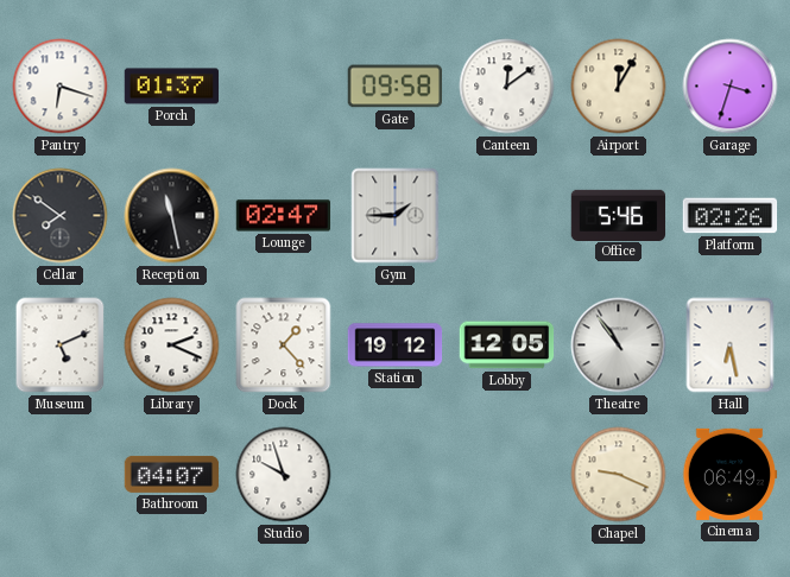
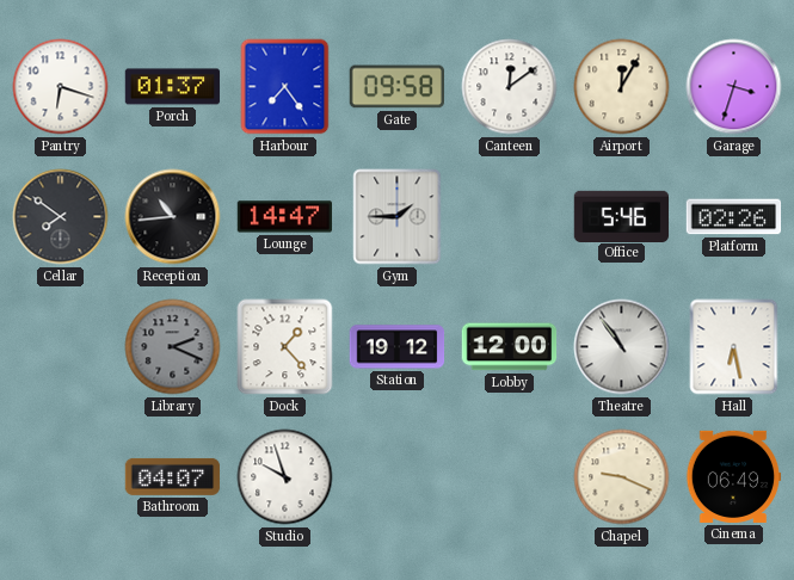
Harbour: none -> 7:24
Reception: 11:28 -> 10:44
Lounge: 02:47 -> 14:47
Museum: 5:11 -> none
Library dial: white -> grey
Lobby: 12:05 -> 12:00
